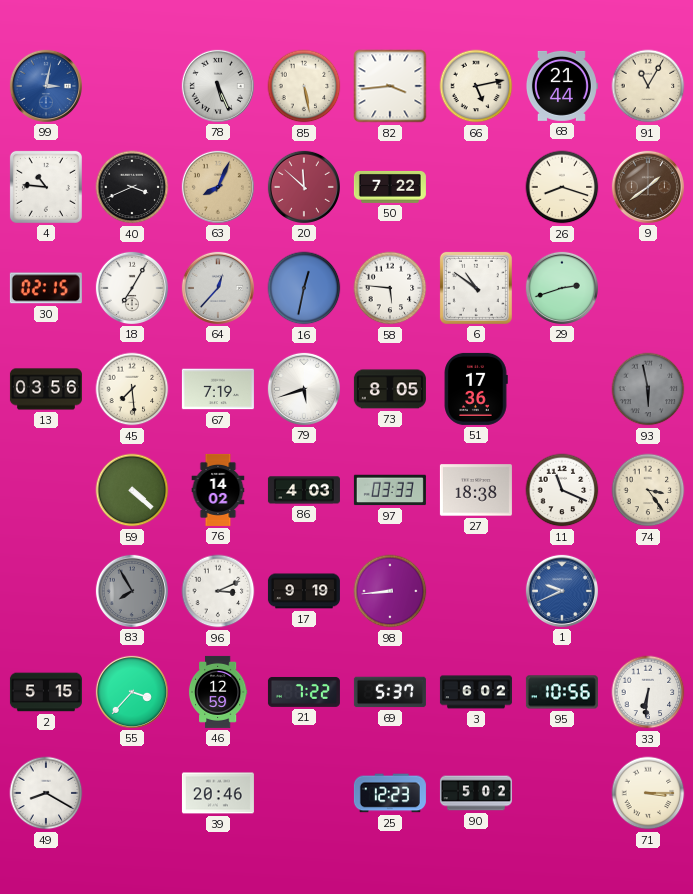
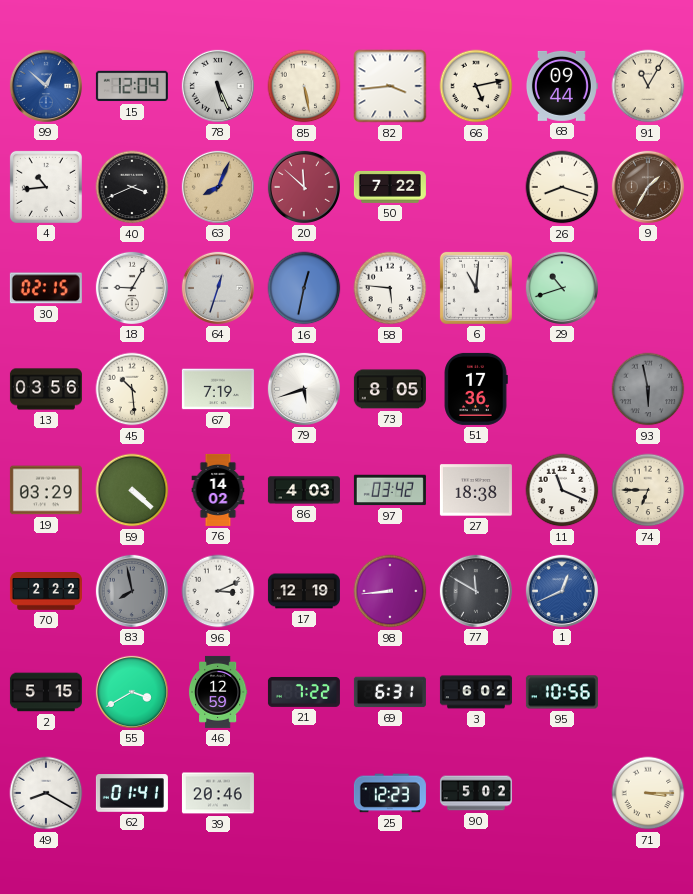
99: 3:02 -> 12:52
15: none -> 12:04
68: 21:44 -> 09:44
4: 10:46 -> 10:44
9: 1:39 -> 1:35
18: 7:05 -> 9:05
64: 12:37 -> 12:33
6: 10:51 -> 11:01
29: 2:42 -> 10:42
45: 7:29 -> 10:29
19: none -> 03:29
97: 03:33 -> 03:42
74: 3:24 -> 6:45
70: none -> 2:22
83: 7:55 -> 7:58
17: 9:19 -> 12:19
77: none -> 11:50
1: 9:41 -> 12:41
55: 3:37 -> 3:40
69: 5:37 -> 6:31
33: 6:31 -> none
62: none -> 01:41
